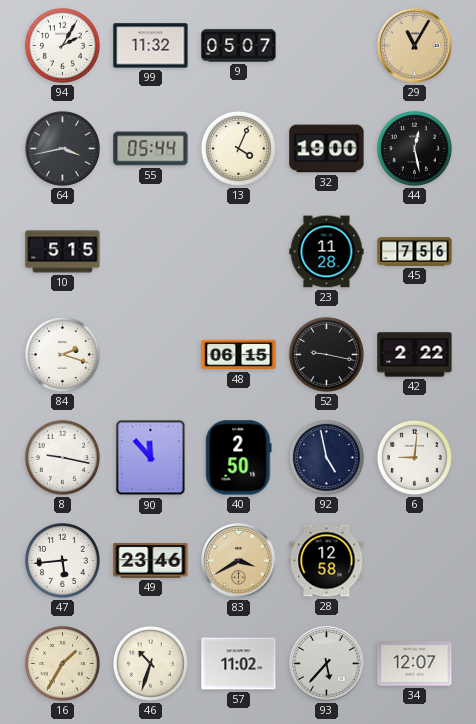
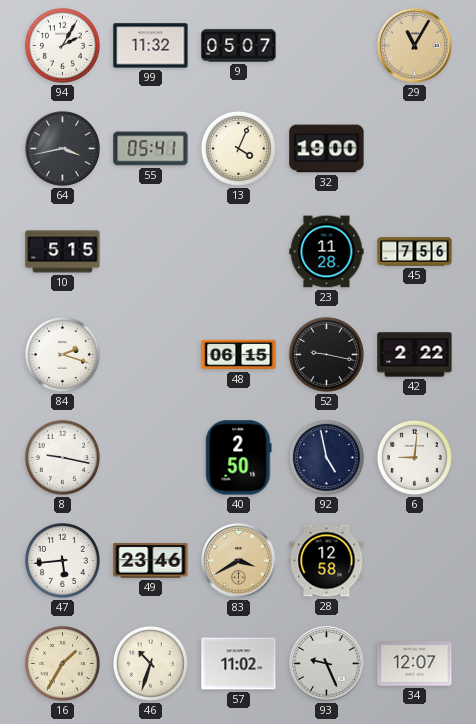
55: 05:44 -> 05:41
44: 12:28 -> none
90: 11:53 -> none
93: 5:37 -> 9:26
